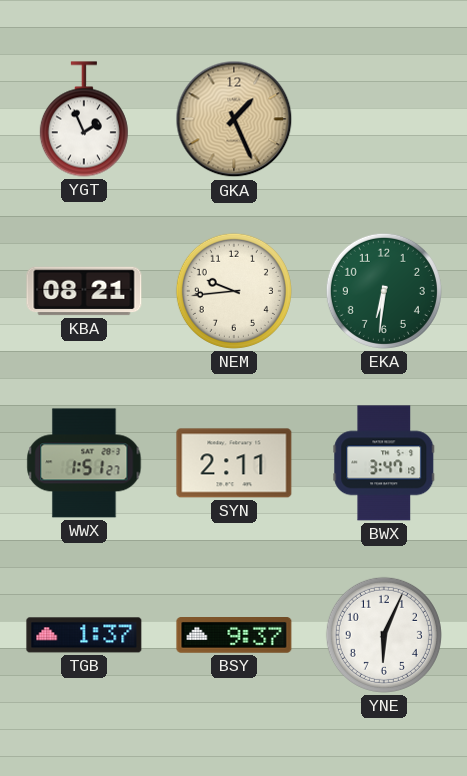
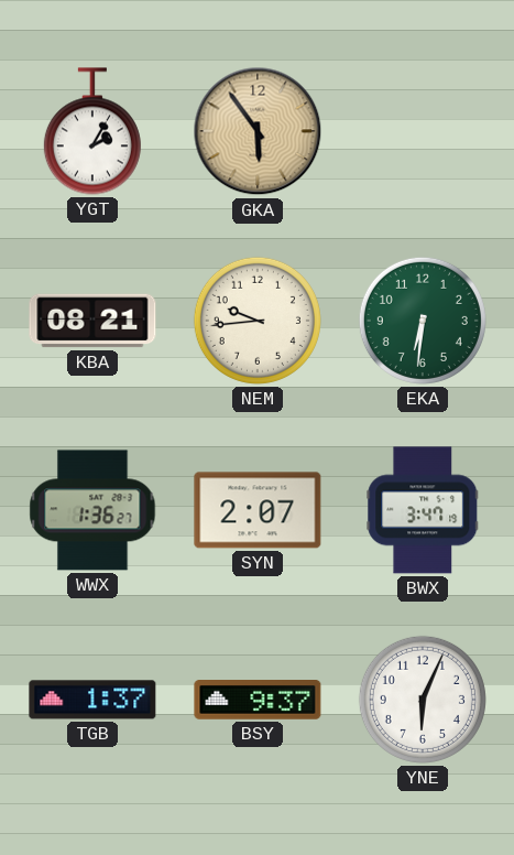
YGT: 1:56 -> 2:05
GKA: 1:26 -> 5:54
WWX: 1:51 -> 1:36
SYN: 2:11 -> 2:07
